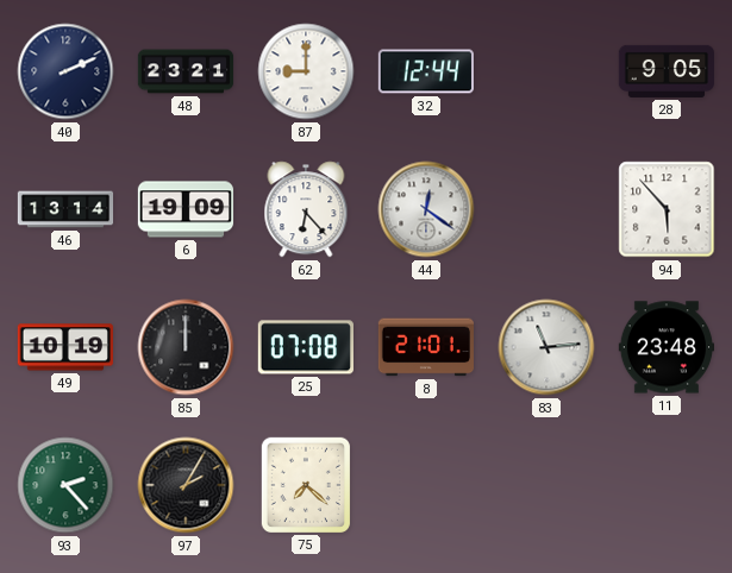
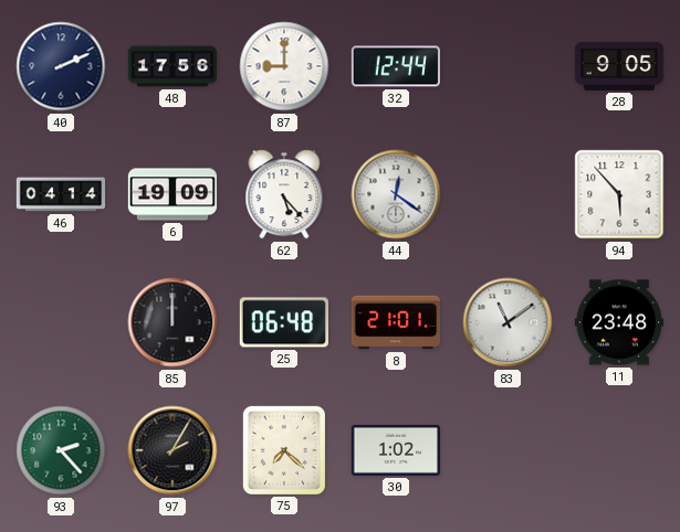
48: 23:21 -> 17:56
46: 13:14 -> 04:14
62: 6:23 -> 5:23
49: 10:19 -> none
25: 07:08 -> 06:48
83: 11:14 -> 11:09
30: none -> 1:02
